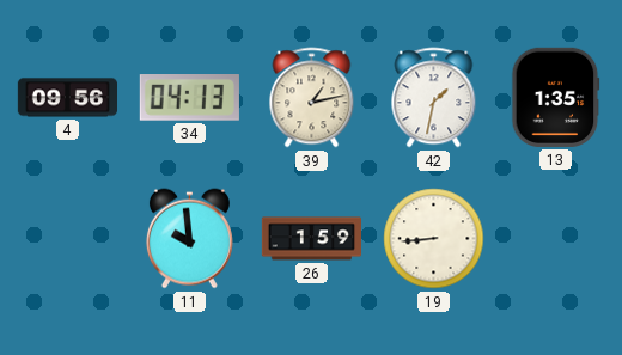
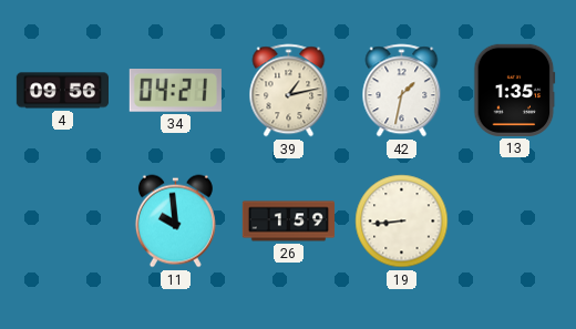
34: 04:13 -> 04:21
